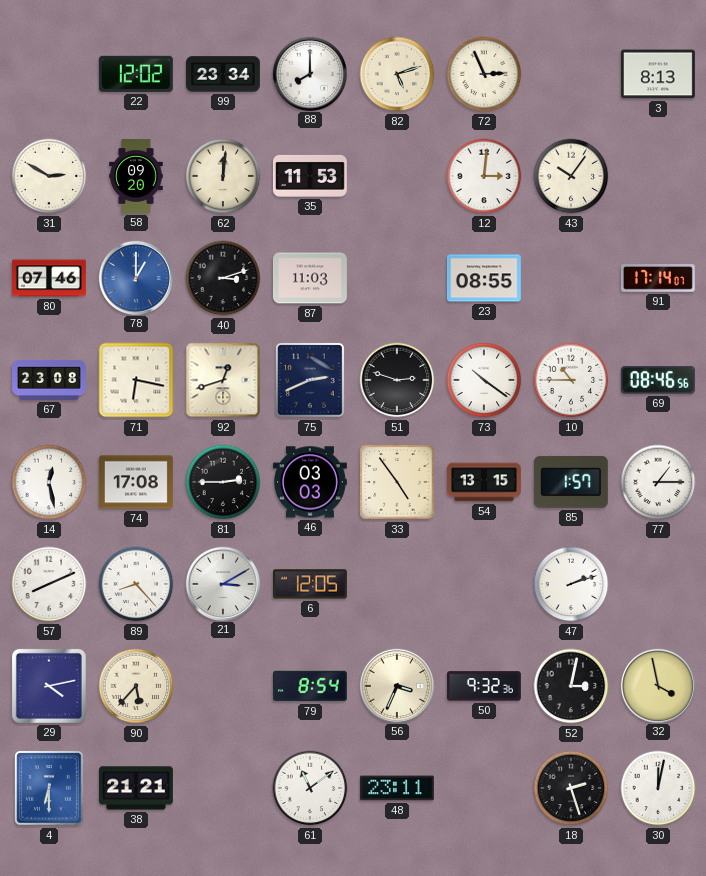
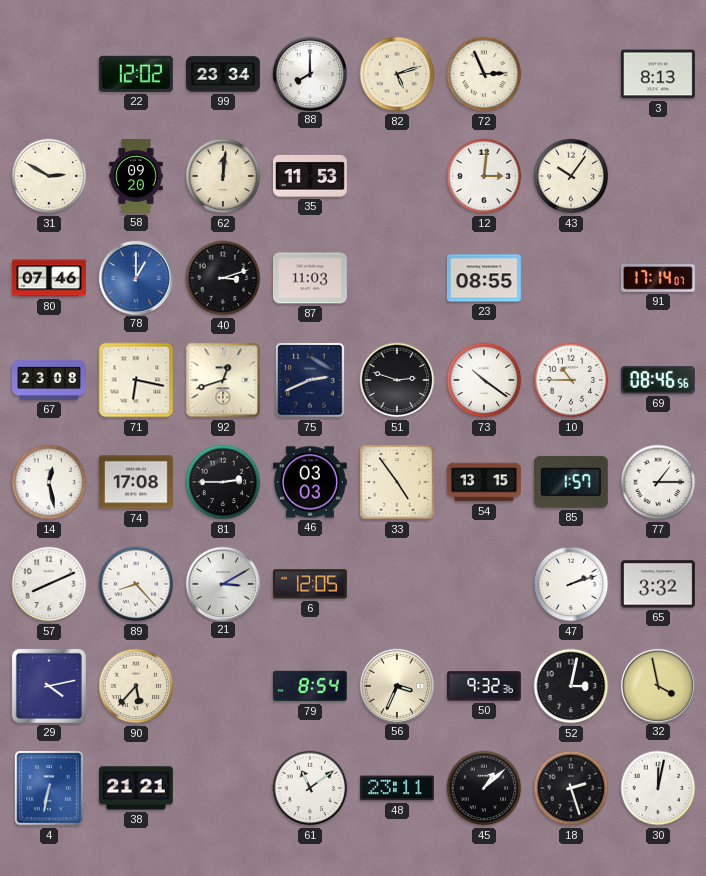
65: none -> 3:32
4: 6:30 -> 6:32
45: none -> 1:08
